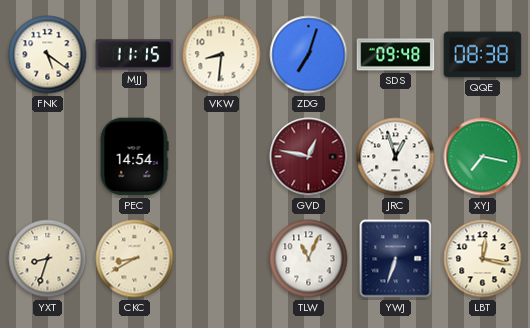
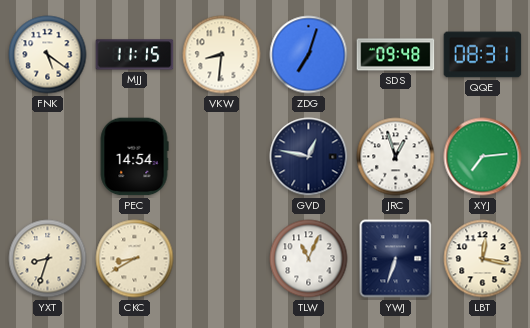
QQE: 08:38 -> 08:31
GVD dial: burgundy -> navy
XYJ: 7:17 -> 7:14
